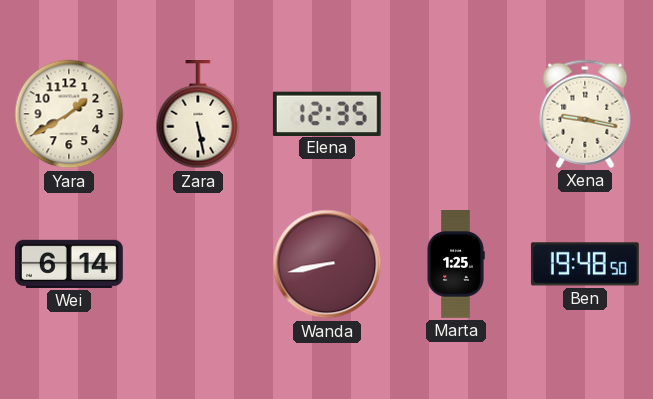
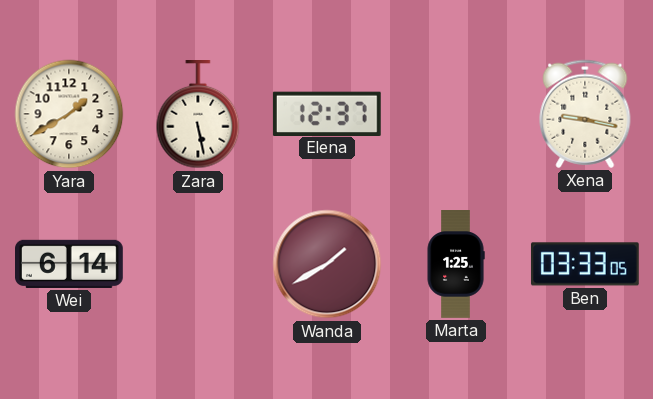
Elena: 12:35 -> 12:37
Wanda: 8:43 -> 1:40
Ben: 19:48 -> 03:33
